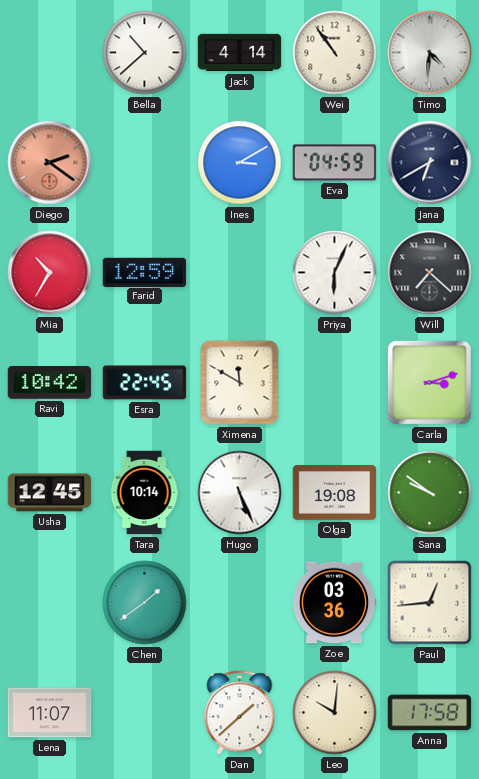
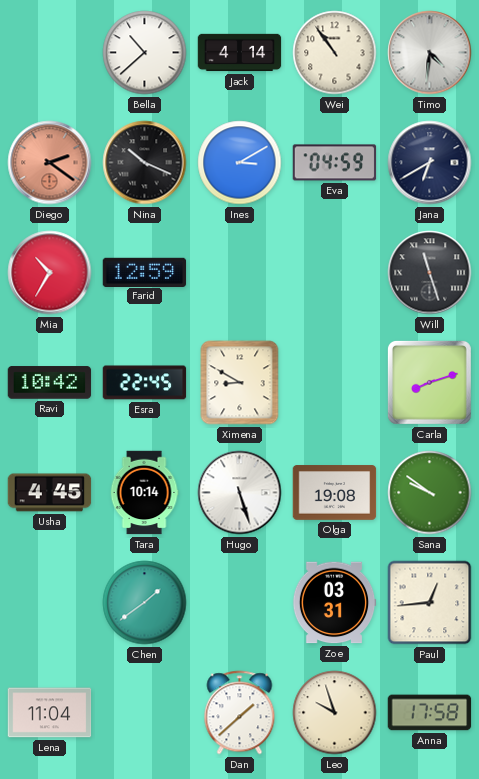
Nina: none -> 10:19
Priya: 6:04 -> none
Will: 7:22 -> 11:27
Ximena: 11:50 -> 8:50
Carla: 3:12 -> 8:12
Usha: 12:45 -> 4:45
Hugo: 5:26 -> 5:27
Zoe: 03:36 -> 03:31
Lena: 11:07 -> 11:04
Leo: 10:01 -> 9:57
